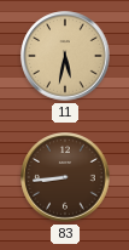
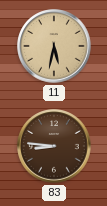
83: 8:44 -> 8:46
